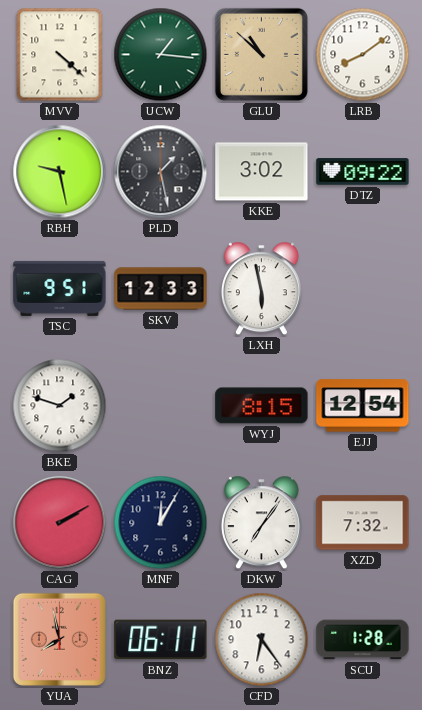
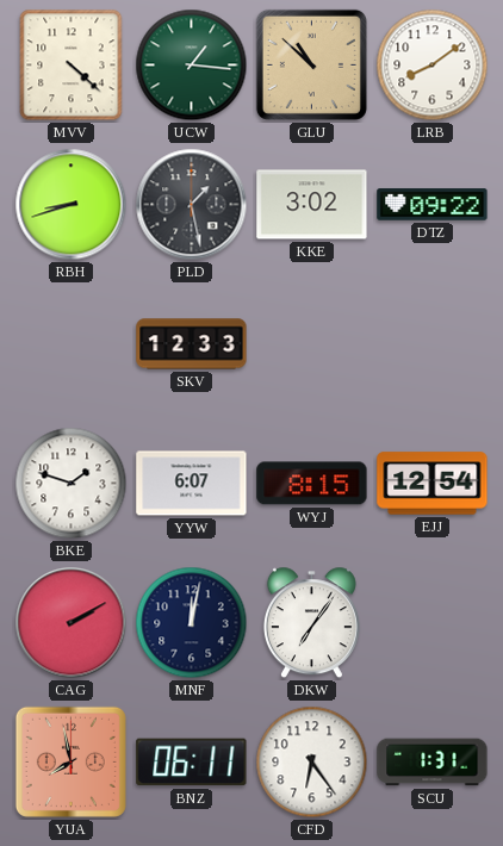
RBH: 9:28 -> 8:42
TSC: 9:51 -> none
LXH: 5:58 -> none
YYW: none -> 6:07
MNF: 12:05 -> 12:02
XZD: 7:32 -> none
SCU: 1:28 -> 1:31
